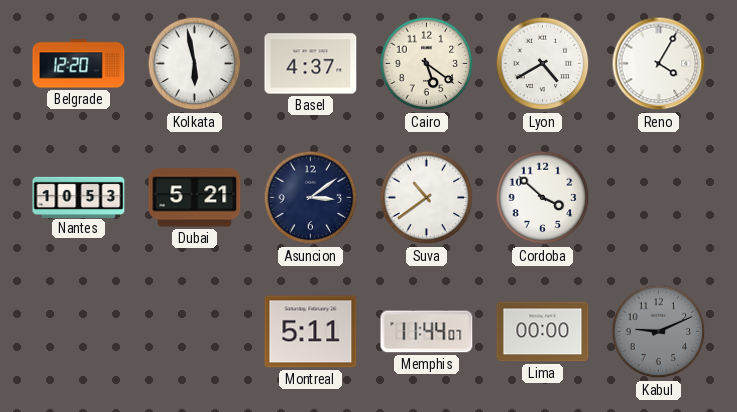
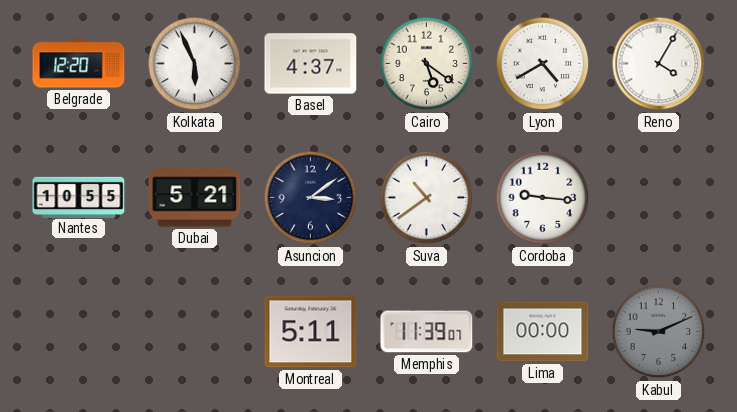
Kolkata: 5:58 -> 5:56
Nantes: 10:53 -> 10:55
Cordoba: 3:52 -> 9:16
Memphis: 11:44 -> 11:39
